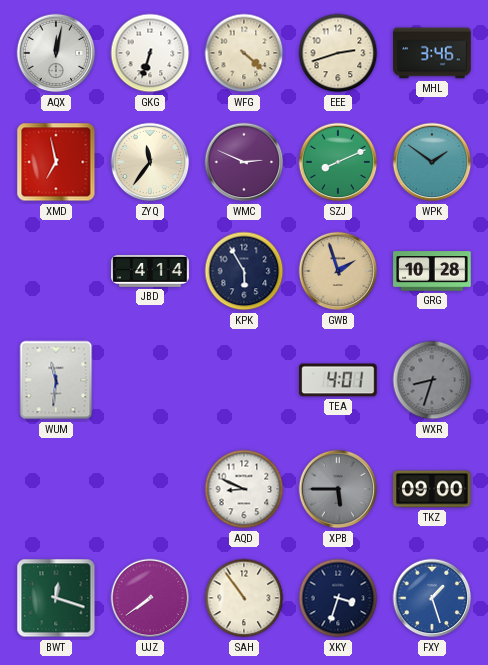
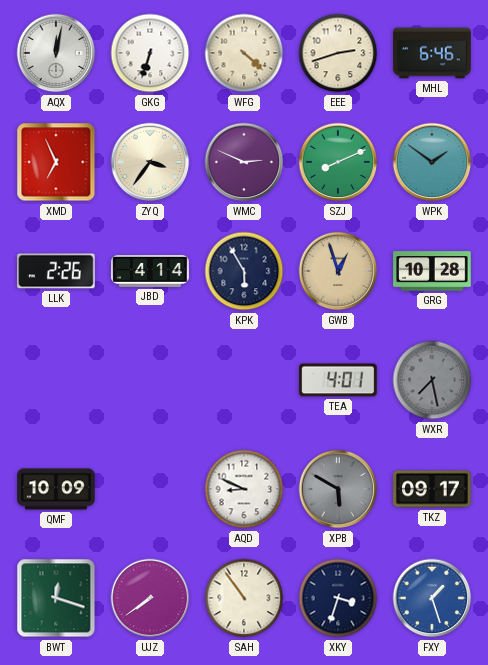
MHL: 3:46 -> 6:46
XMD: 6:58 -> 6:56
ZYQ: 11:36 -> 3:36
LLK: none -> 2:26
GWB: 1:57 -> 12:57
WUM: 11:31 -> none
WXR: 8:33 -> 7:28
QMF: none -> 10:09
XPB: 5:45 -> 5:50
TKZ: 09:00 -> 09:17
